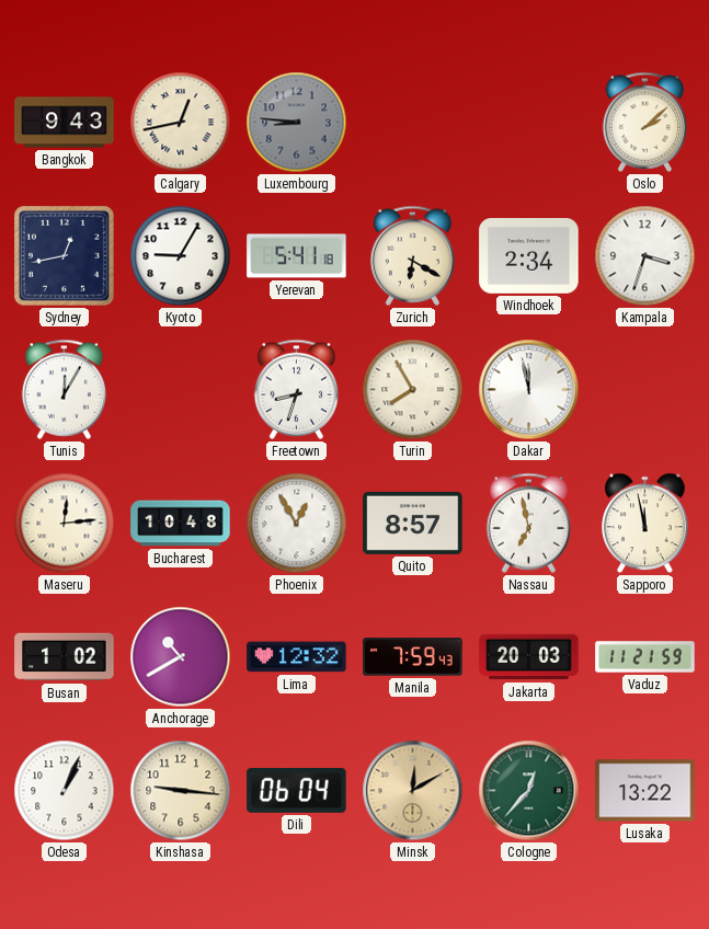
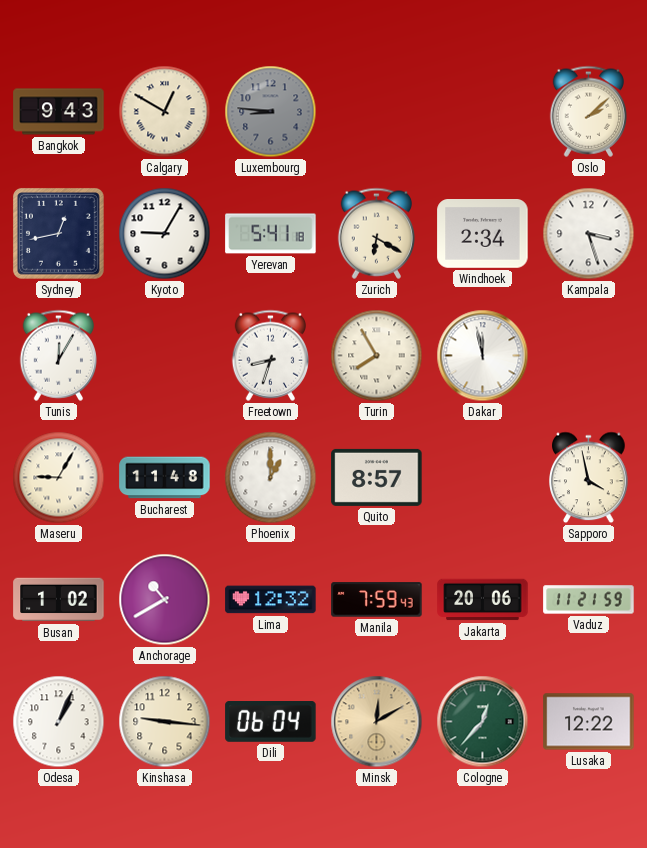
Calgary: 12:43 -> 12:50
Kampala: 3:33 -> 3:27
Maseru: 12:14 -> 9:05
Bucharest: 10:48 -> 11:48
Phoenix: 12:55 -> 1:00
Nassau: 6:58 -> none
Sapporo: 11:58 -> 3:58
Jakarta: 20:03 -> 20:06
Lusaka: 13:22 -> 12:22
